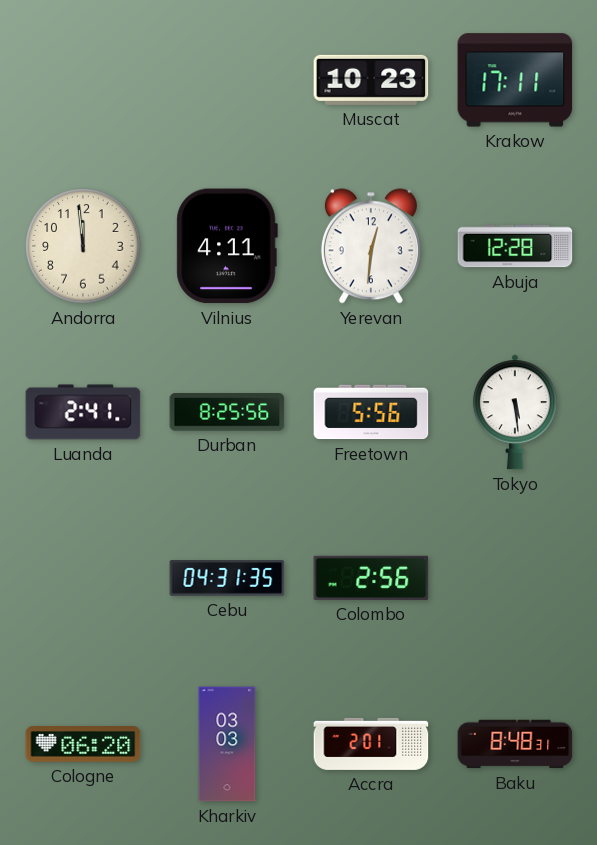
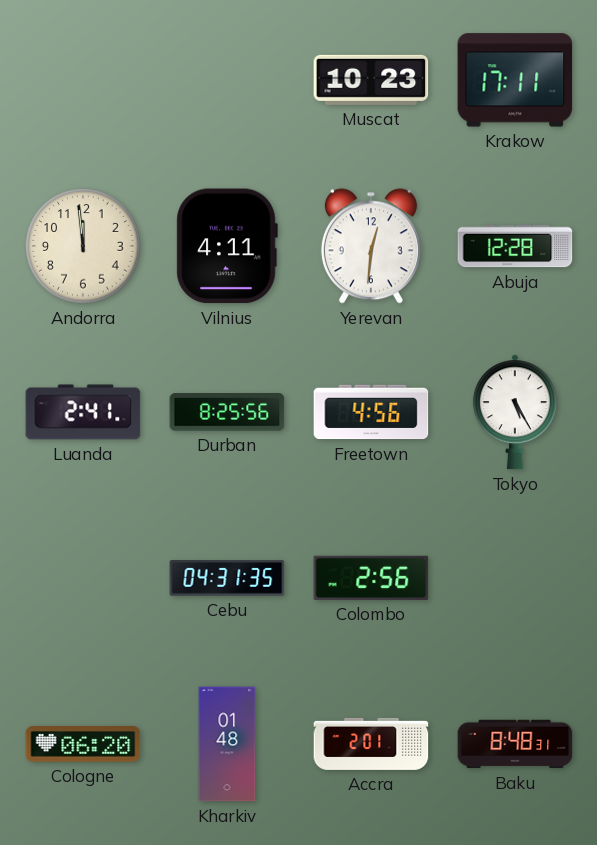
Freetown: 5:56 -> 4:56
Tokyo: 5:29 -> 5:25
Kharkiv: 03:03 -> 01:48
